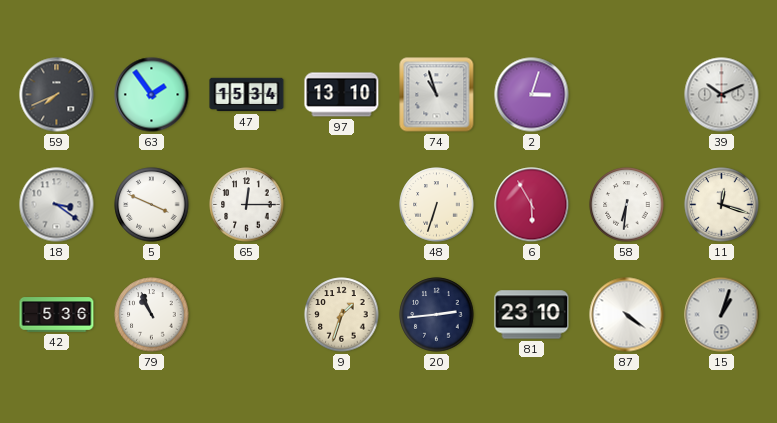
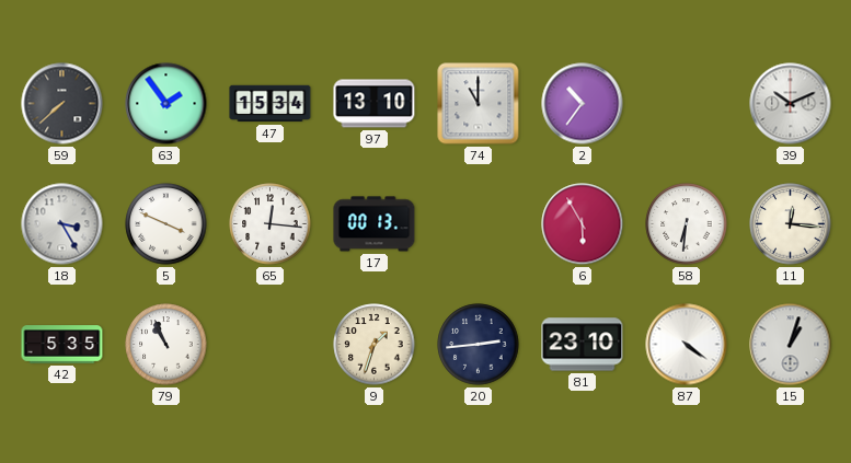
59: 7:41 -> 7:38
74: 10:57 -> 11:00
2: 3:03 -> 10:36
18: 3:21 -> 3:25
65: 12:15 -> 12:16
17: none -> 00:13
48: 6:33 -> none
11: 12:18 -> 12:16
42: 5:36 -> 5:35
